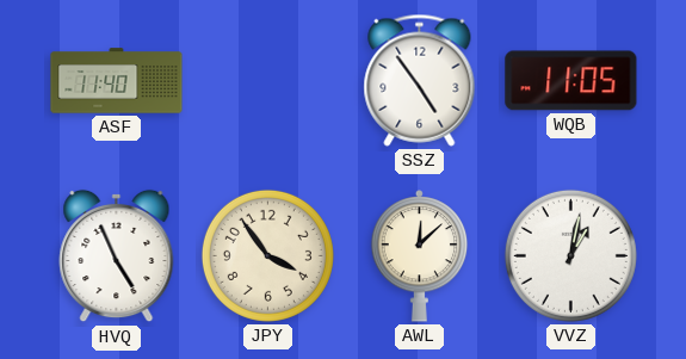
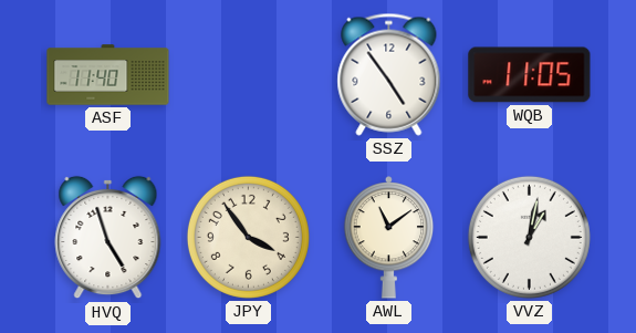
HVQ: 4:56 -> 4:57
AWL: 12:08 -> 11:09
